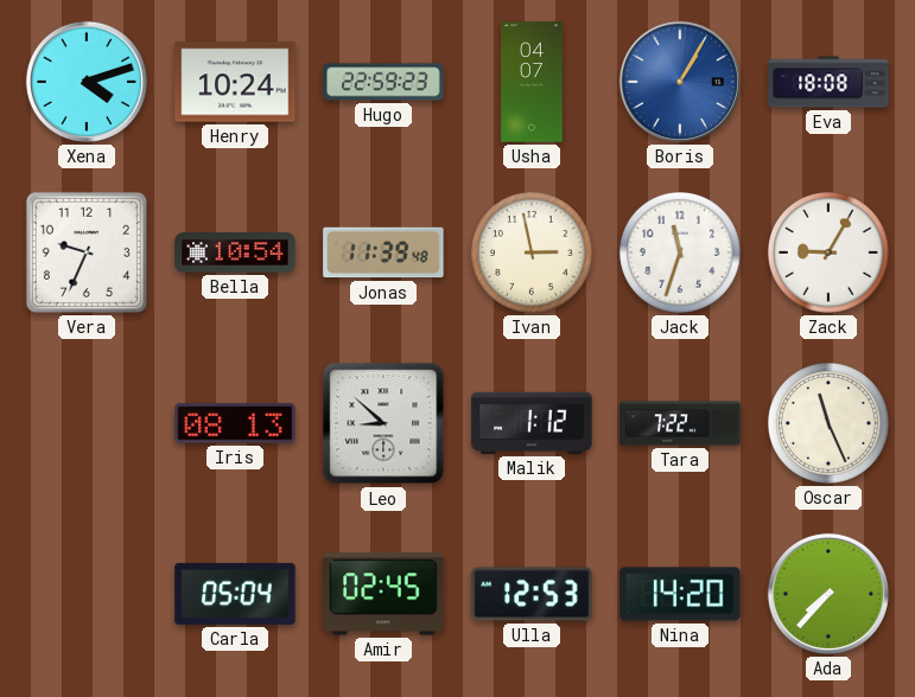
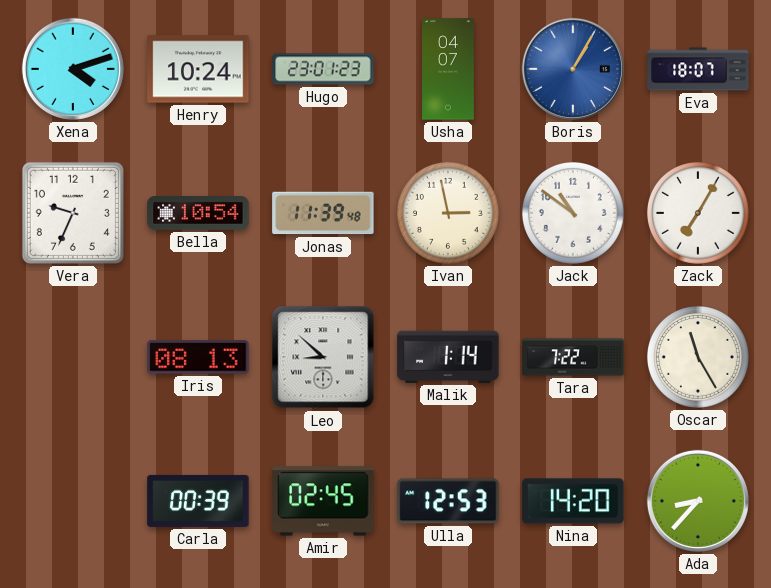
Hugo: 22:59 -> 23:01
Eva: 18:08 -> 18:07
Jack: 11:33 -> 10:51
Zack: 9:05 -> 7:05
Malik: 1:12 -> 1:14
Oscar: 11:26 -> 11:25
Carla: 05:04 -> 00:39
Ada: 7:37 -> 8:37
